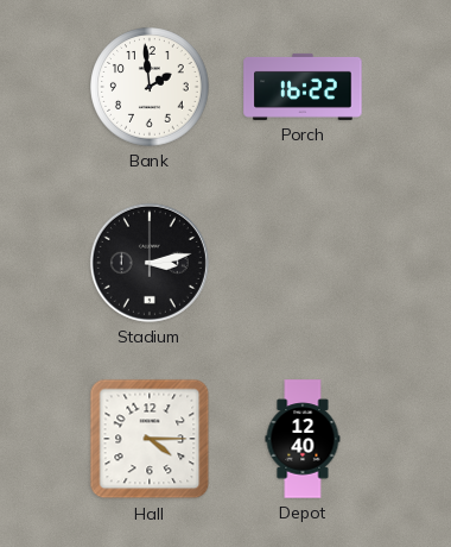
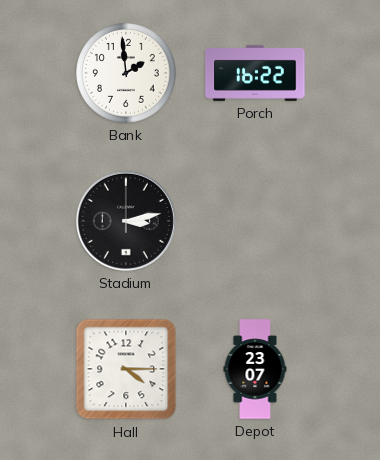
Depot: 12:40 -> 23:07
